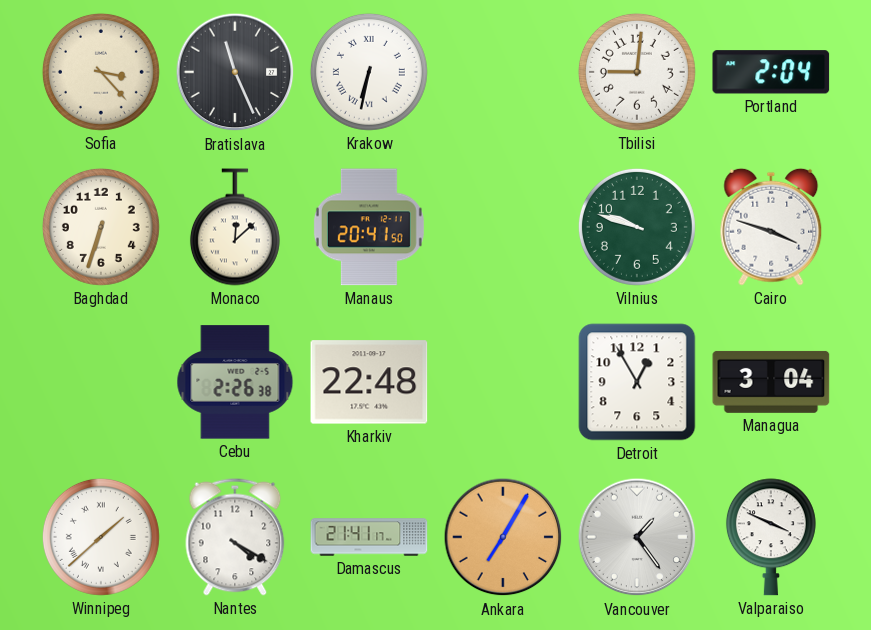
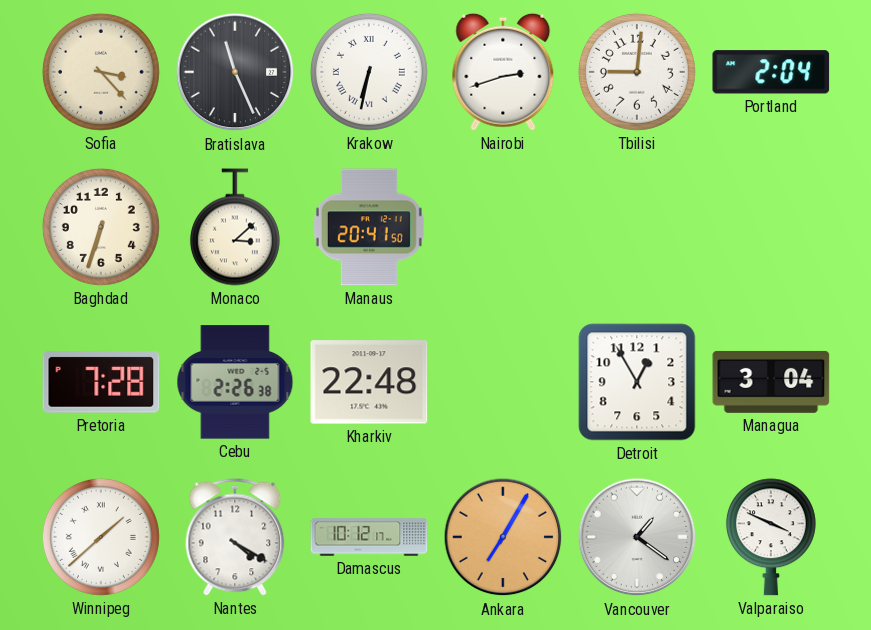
Nairobi: none -> 2:42
Monaco: 12:08 -> 3:08
Vilnius: 9:48 -> none
Cairo: 3:48 -> none
Pretoria: none -> 7:28
Damascus: 21:41 -> 10:12
Vancouver: 1:24 -> 1:21
